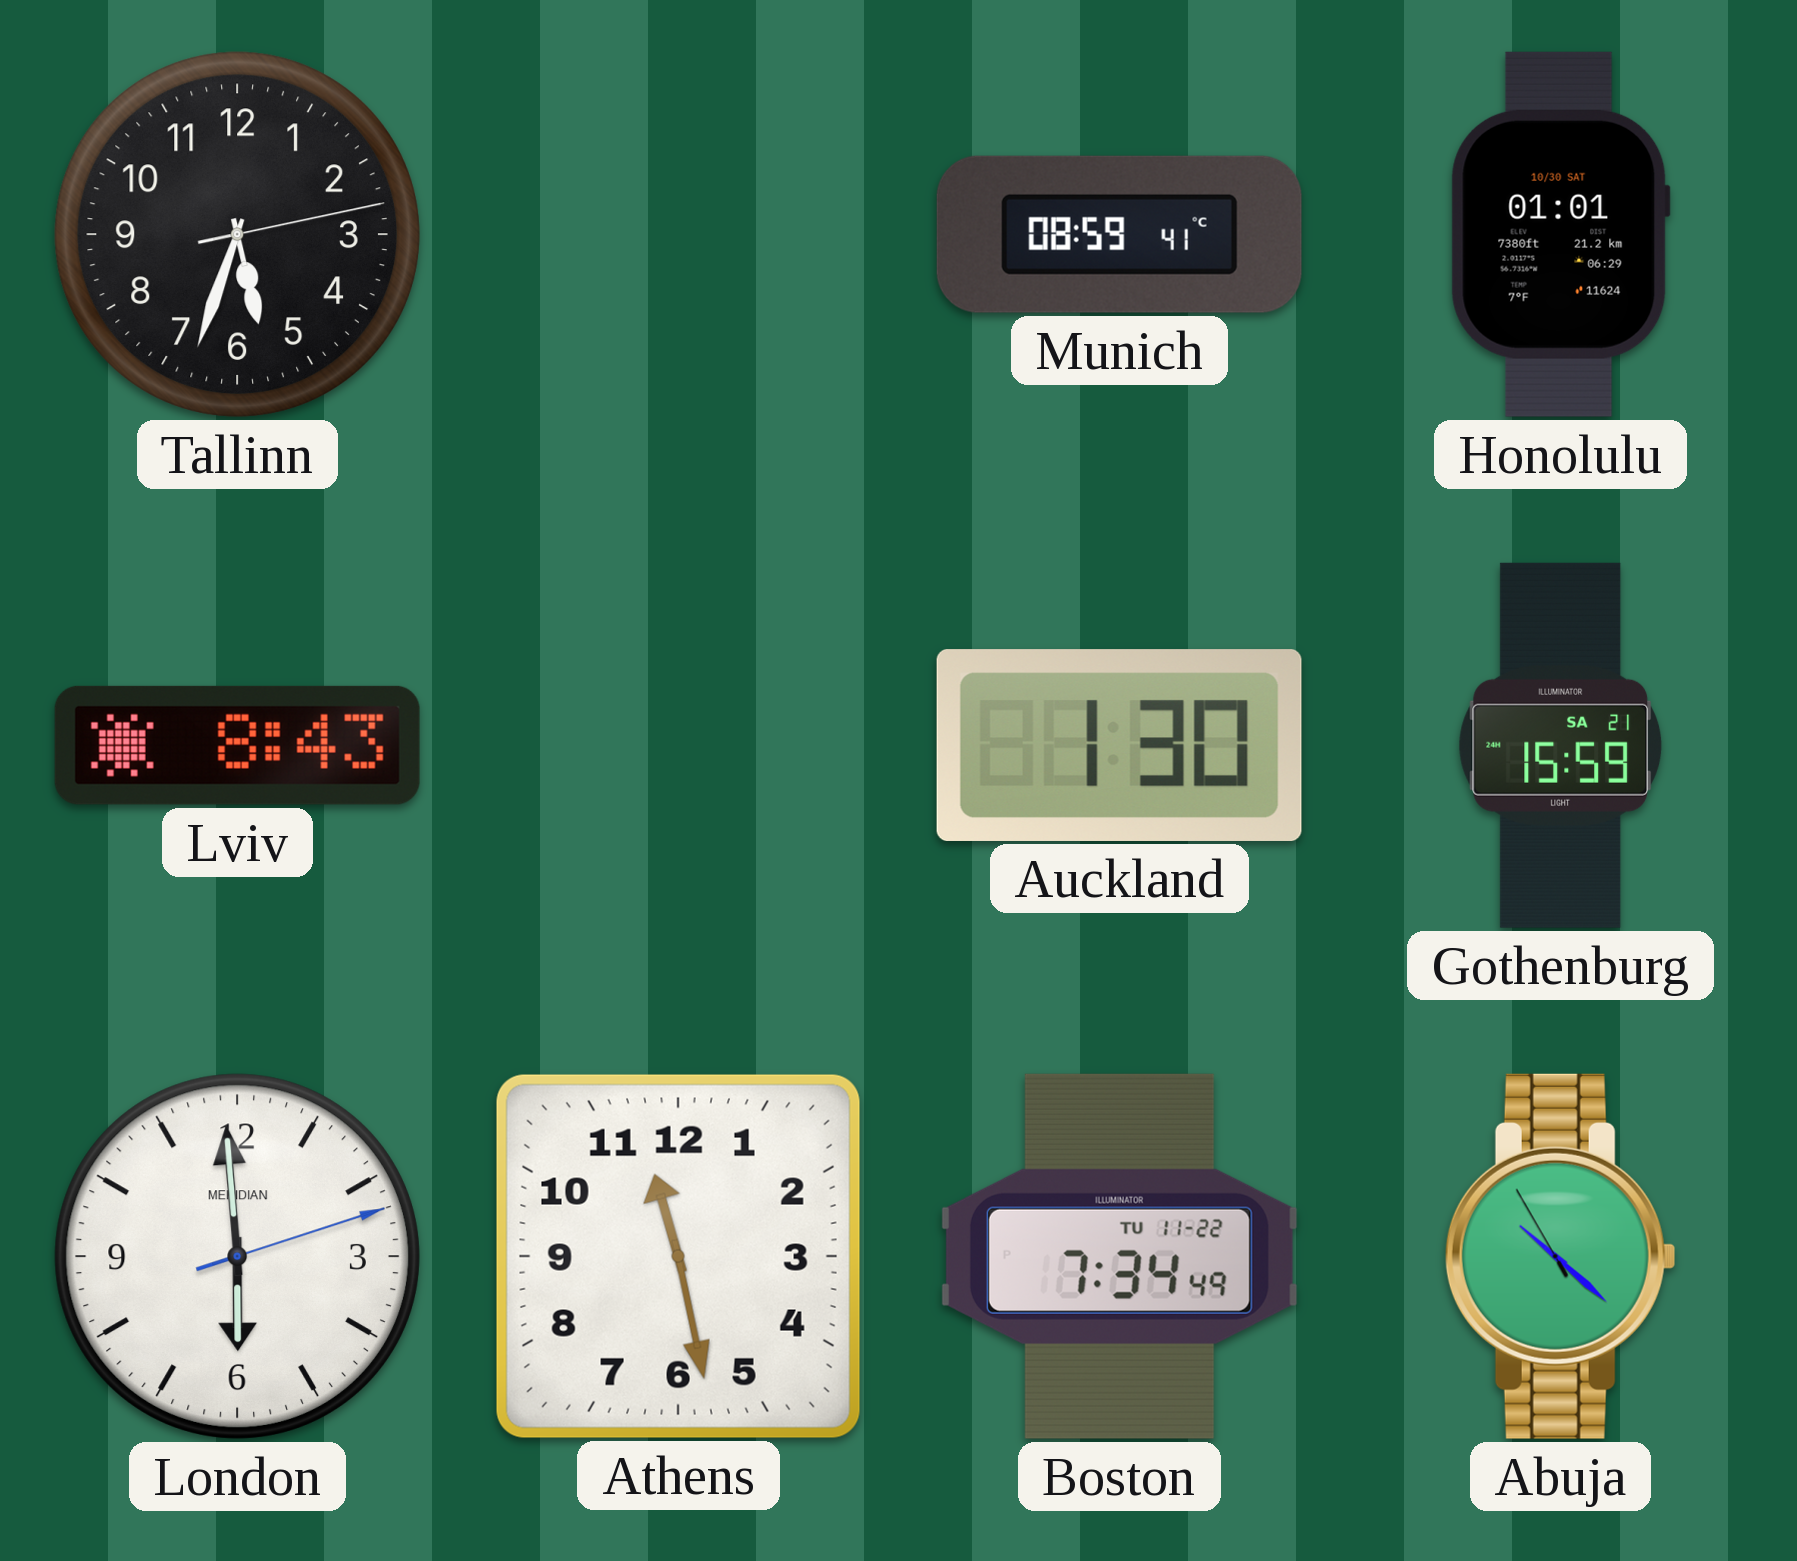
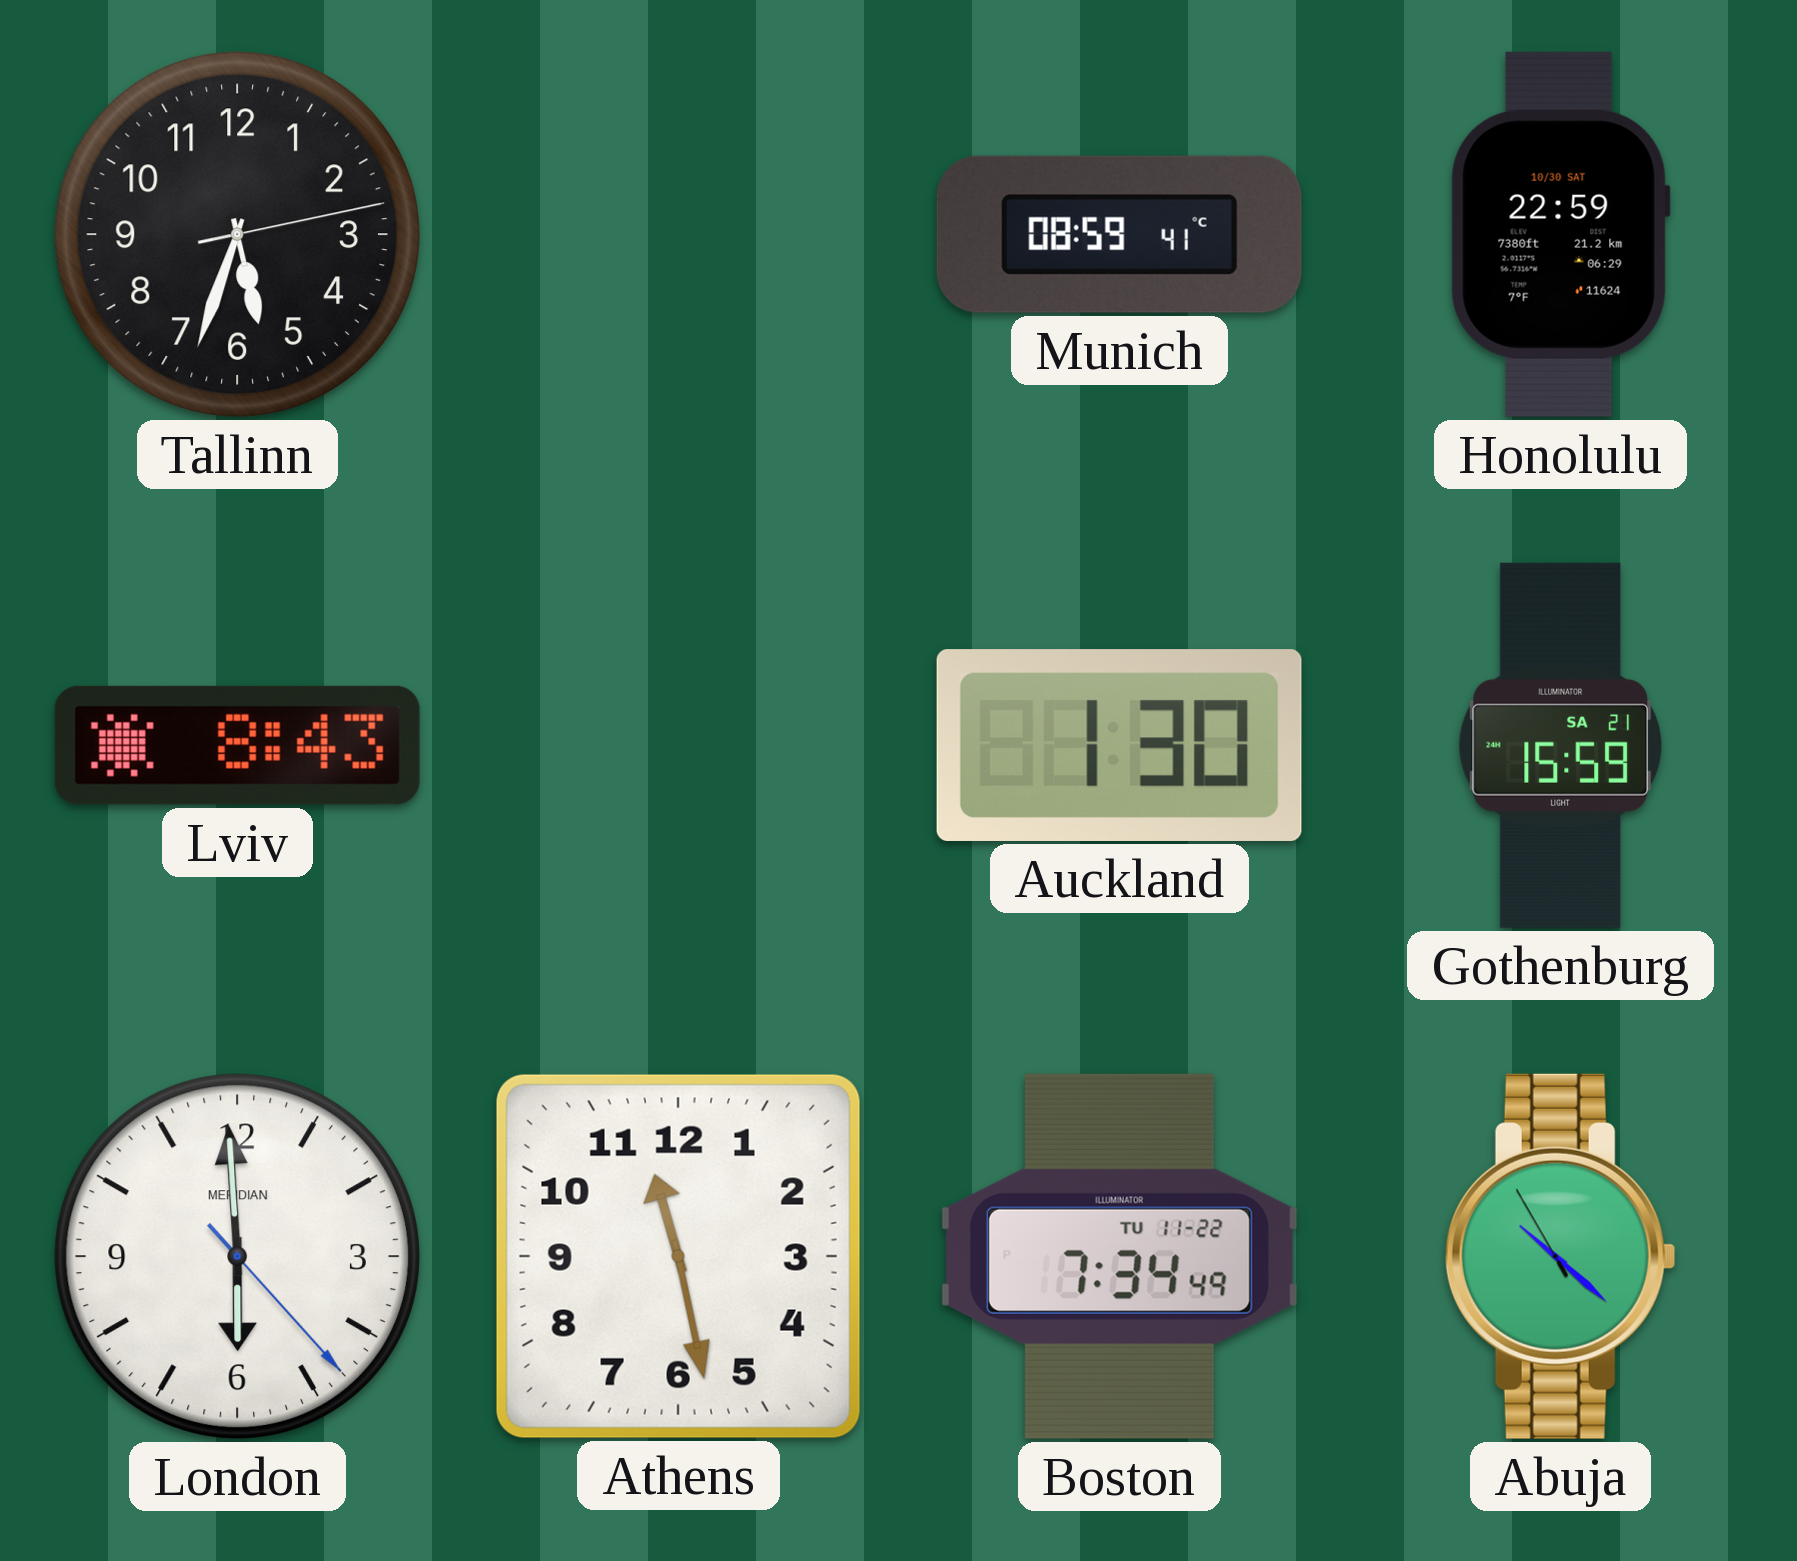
Honolulu: 01:01 -> 22:59
London: 5:59:12 -> 5:59:23
